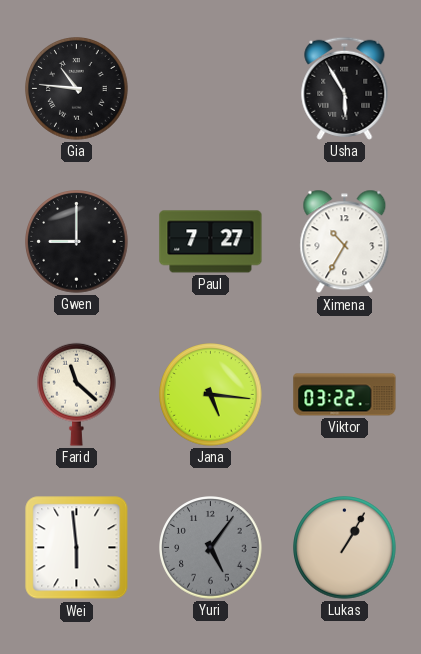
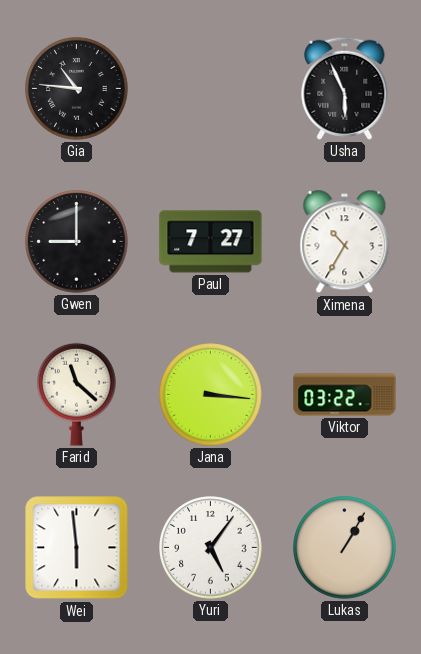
Usha: 5:55 -> 5:56
Jana: 5:16 -> 3:16
Yuri dial: grey -> white
